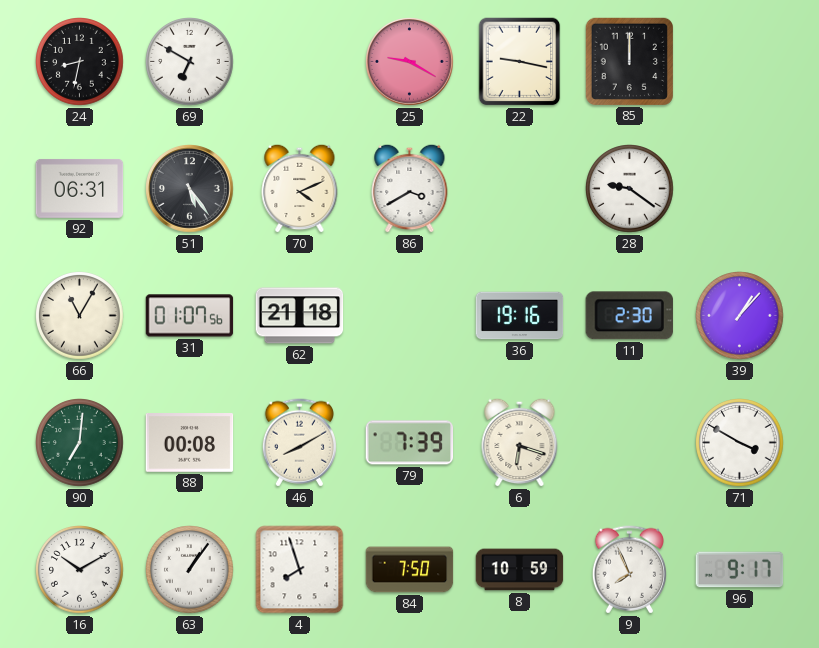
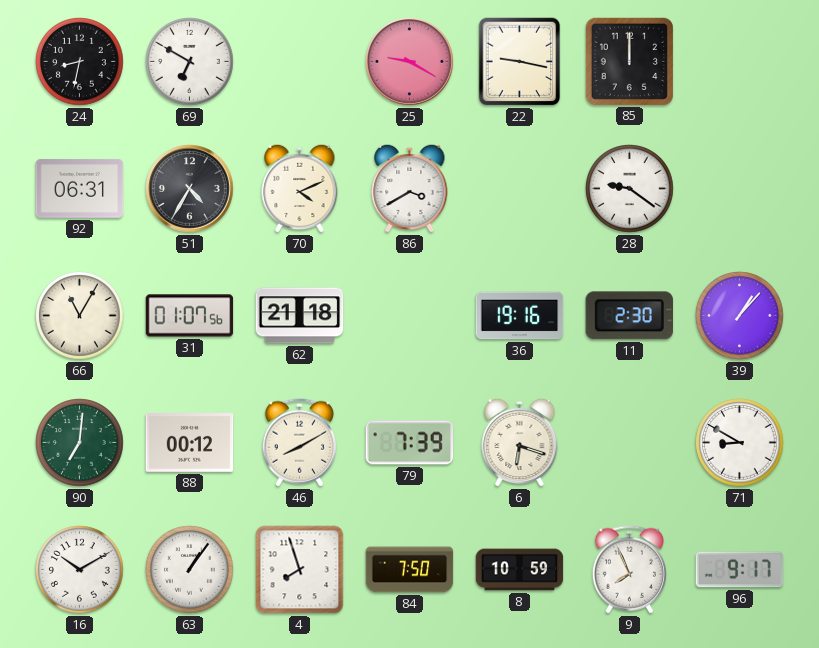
51: 5:24 -> 4:35
88: 00:08 -> 00:12
71: 3:50 -> 8:50
